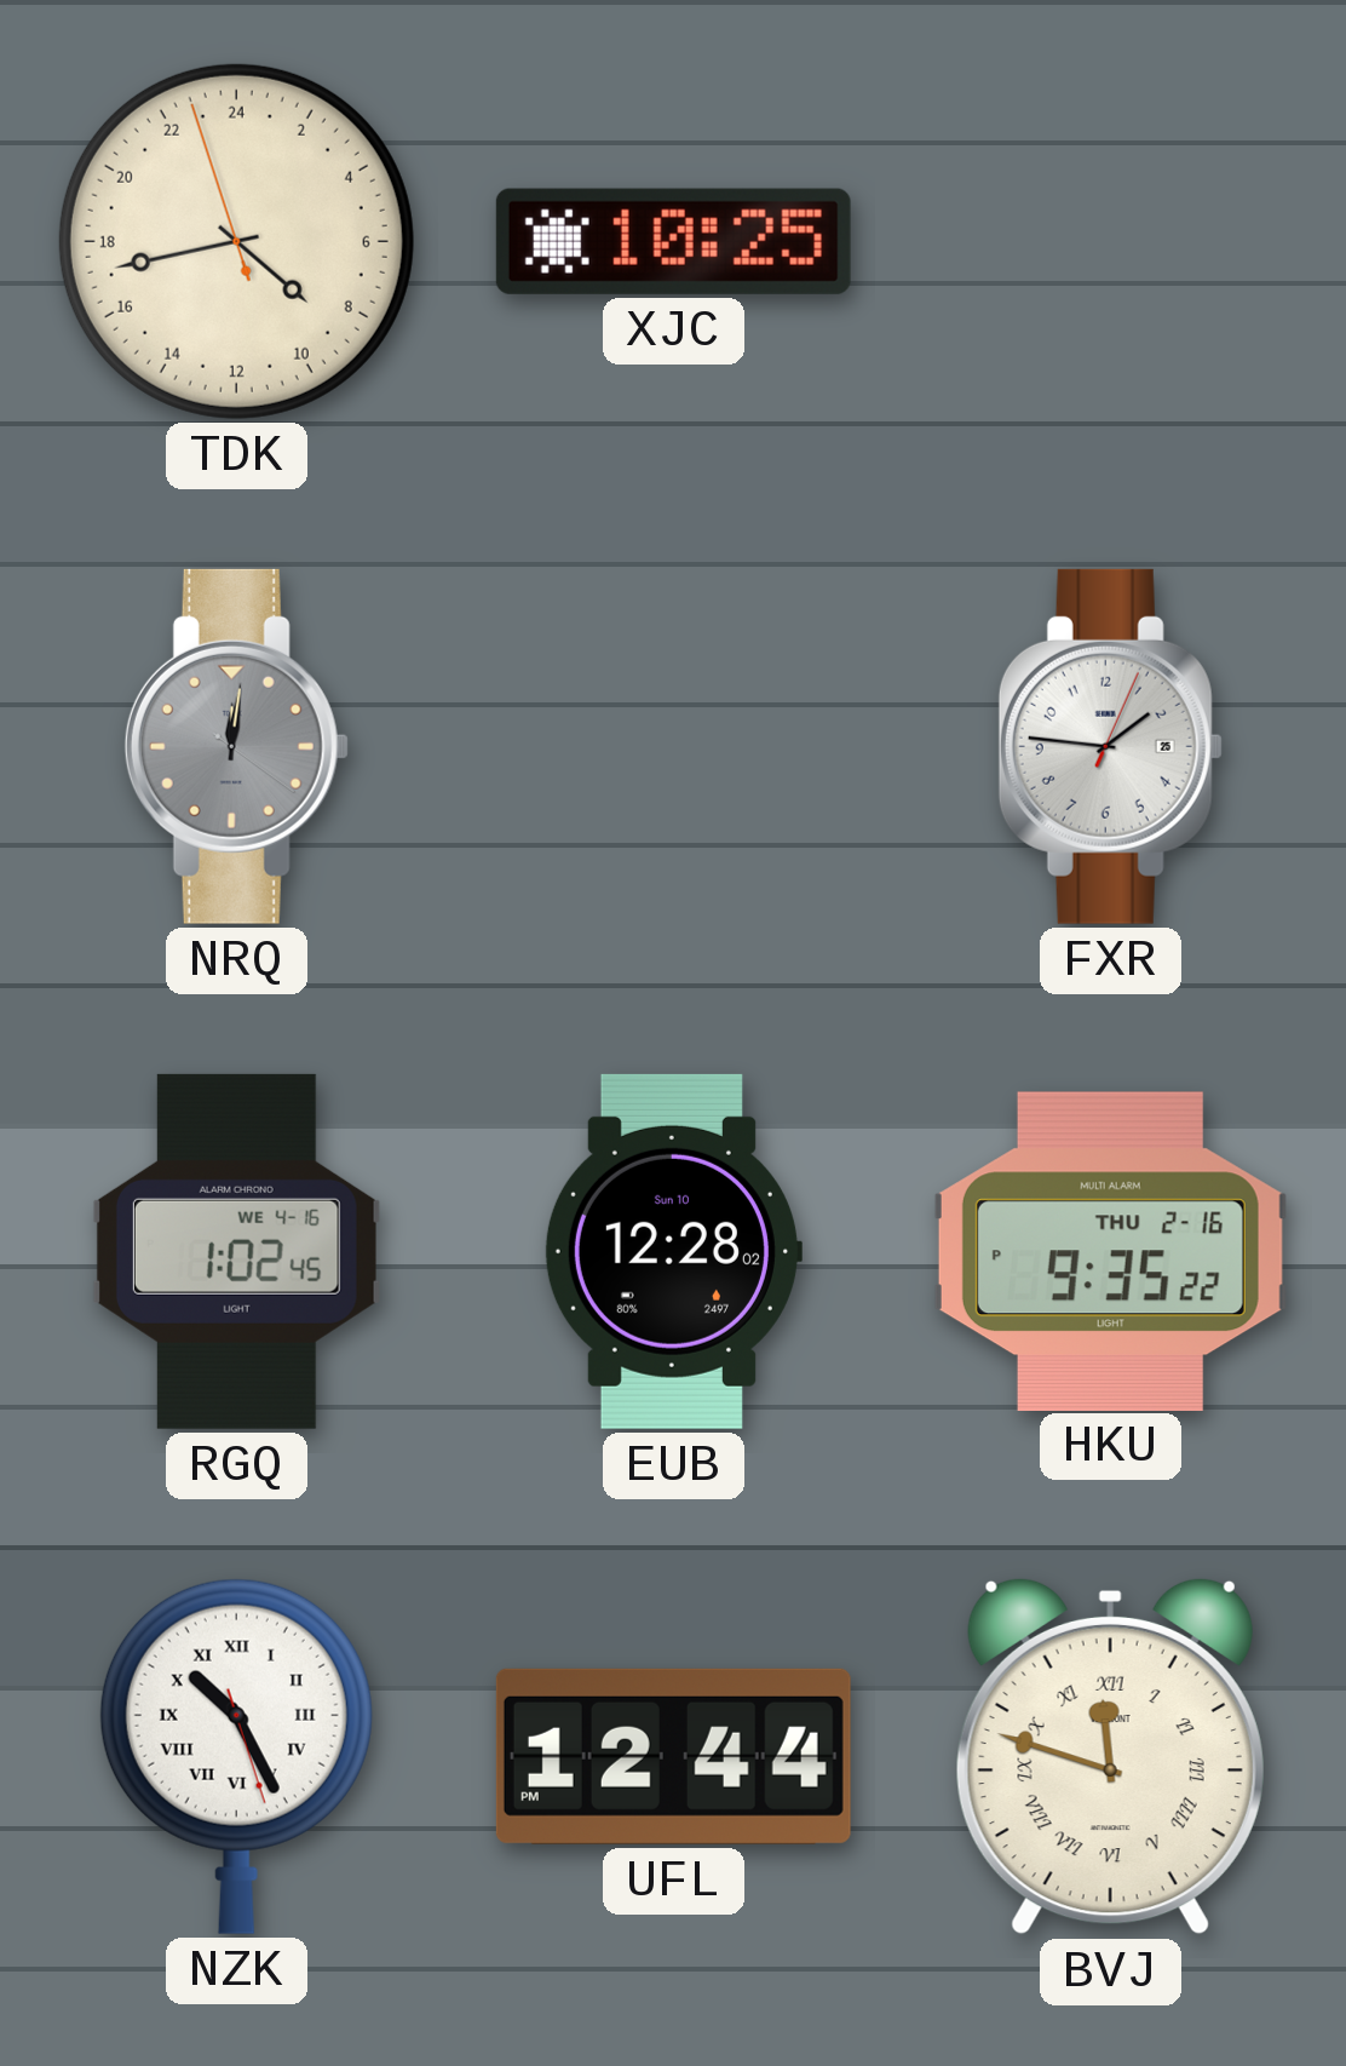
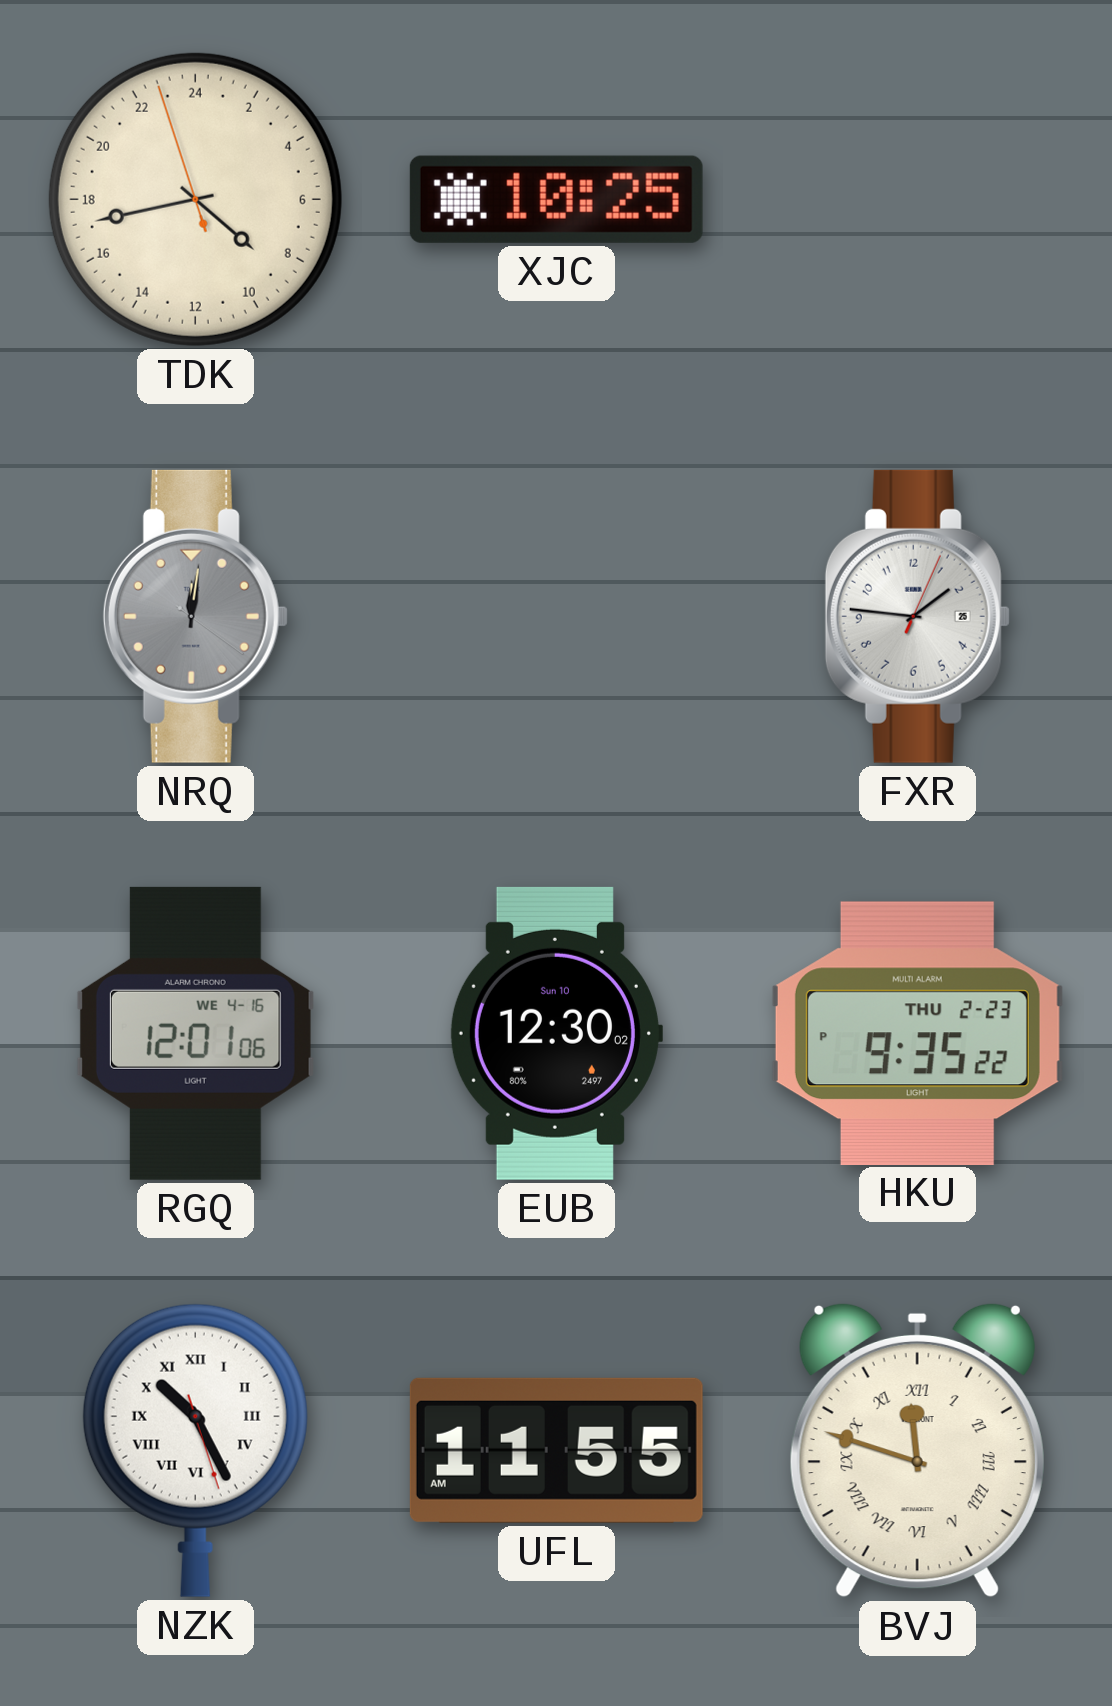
RGQ: 1:02 -> 12:01
EUB: 12:28 -> 12:30
HKU date: THU 2-16 -> THU 2-23
UFL: 12:44 -> 11:55
